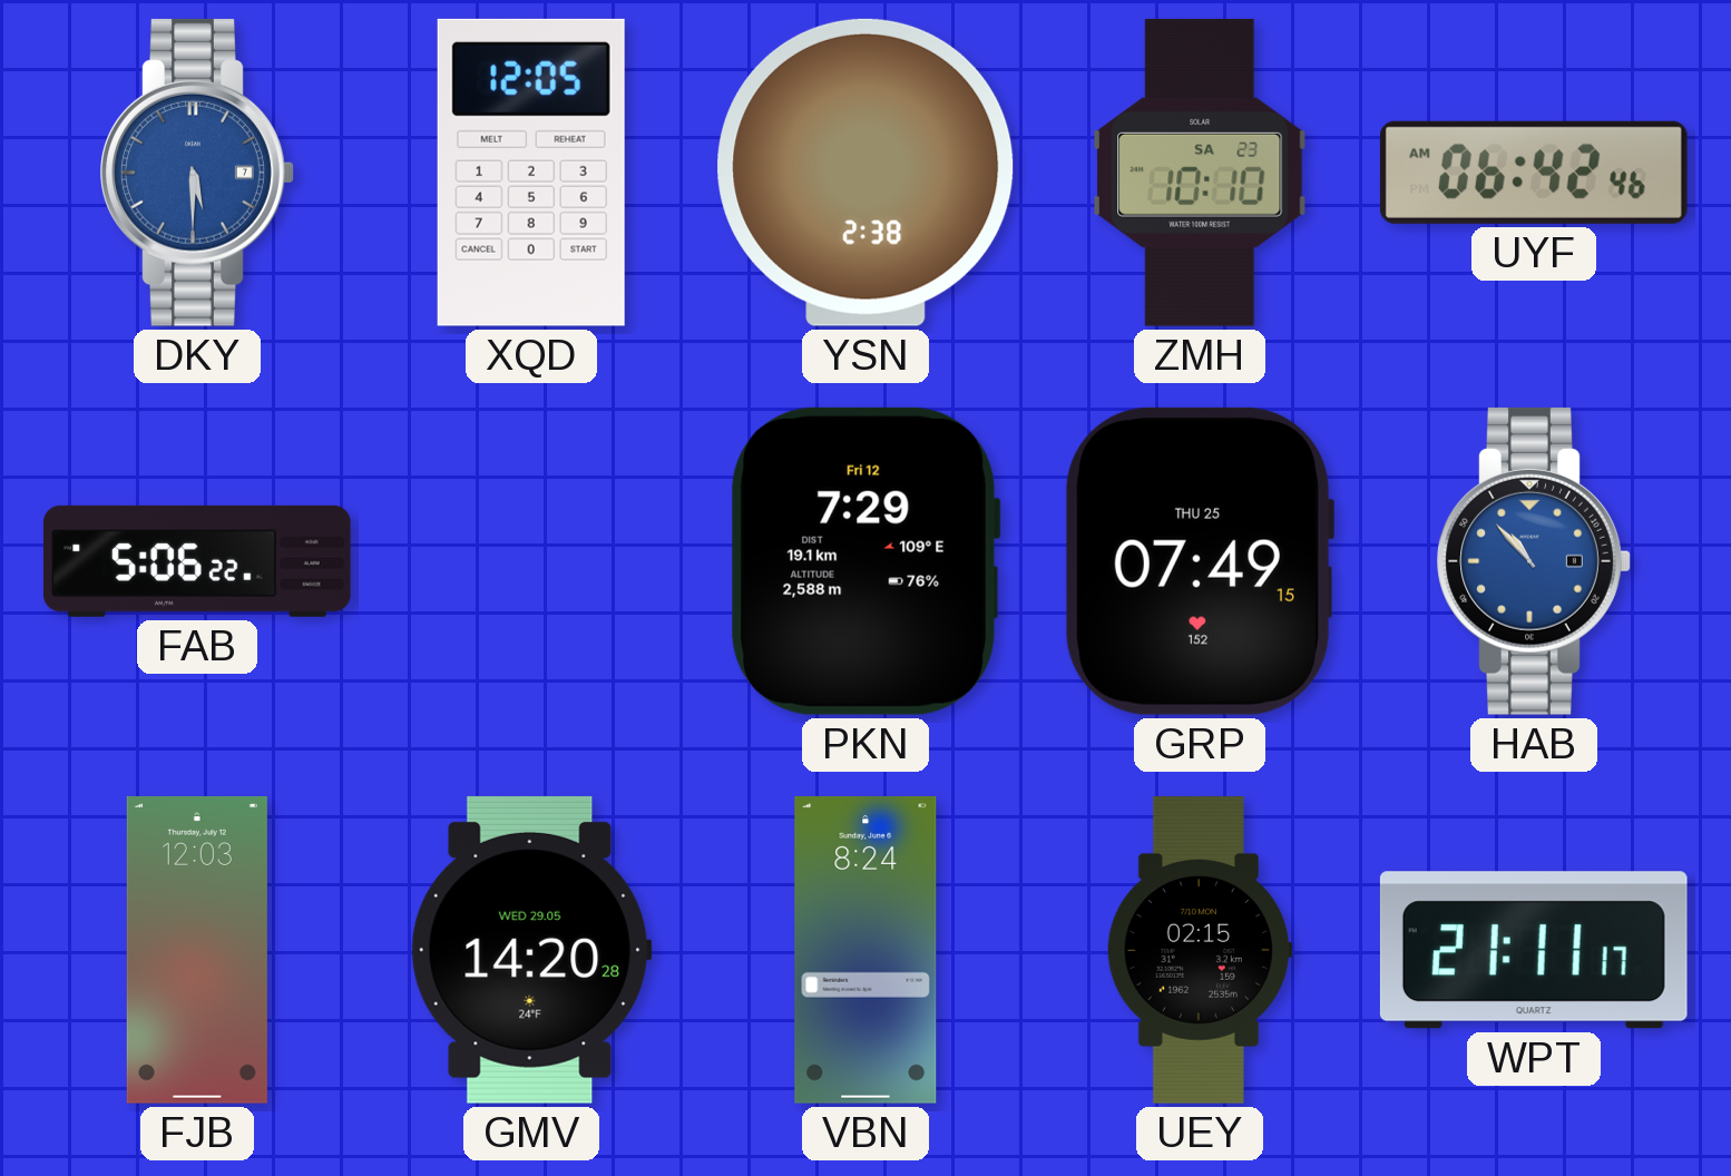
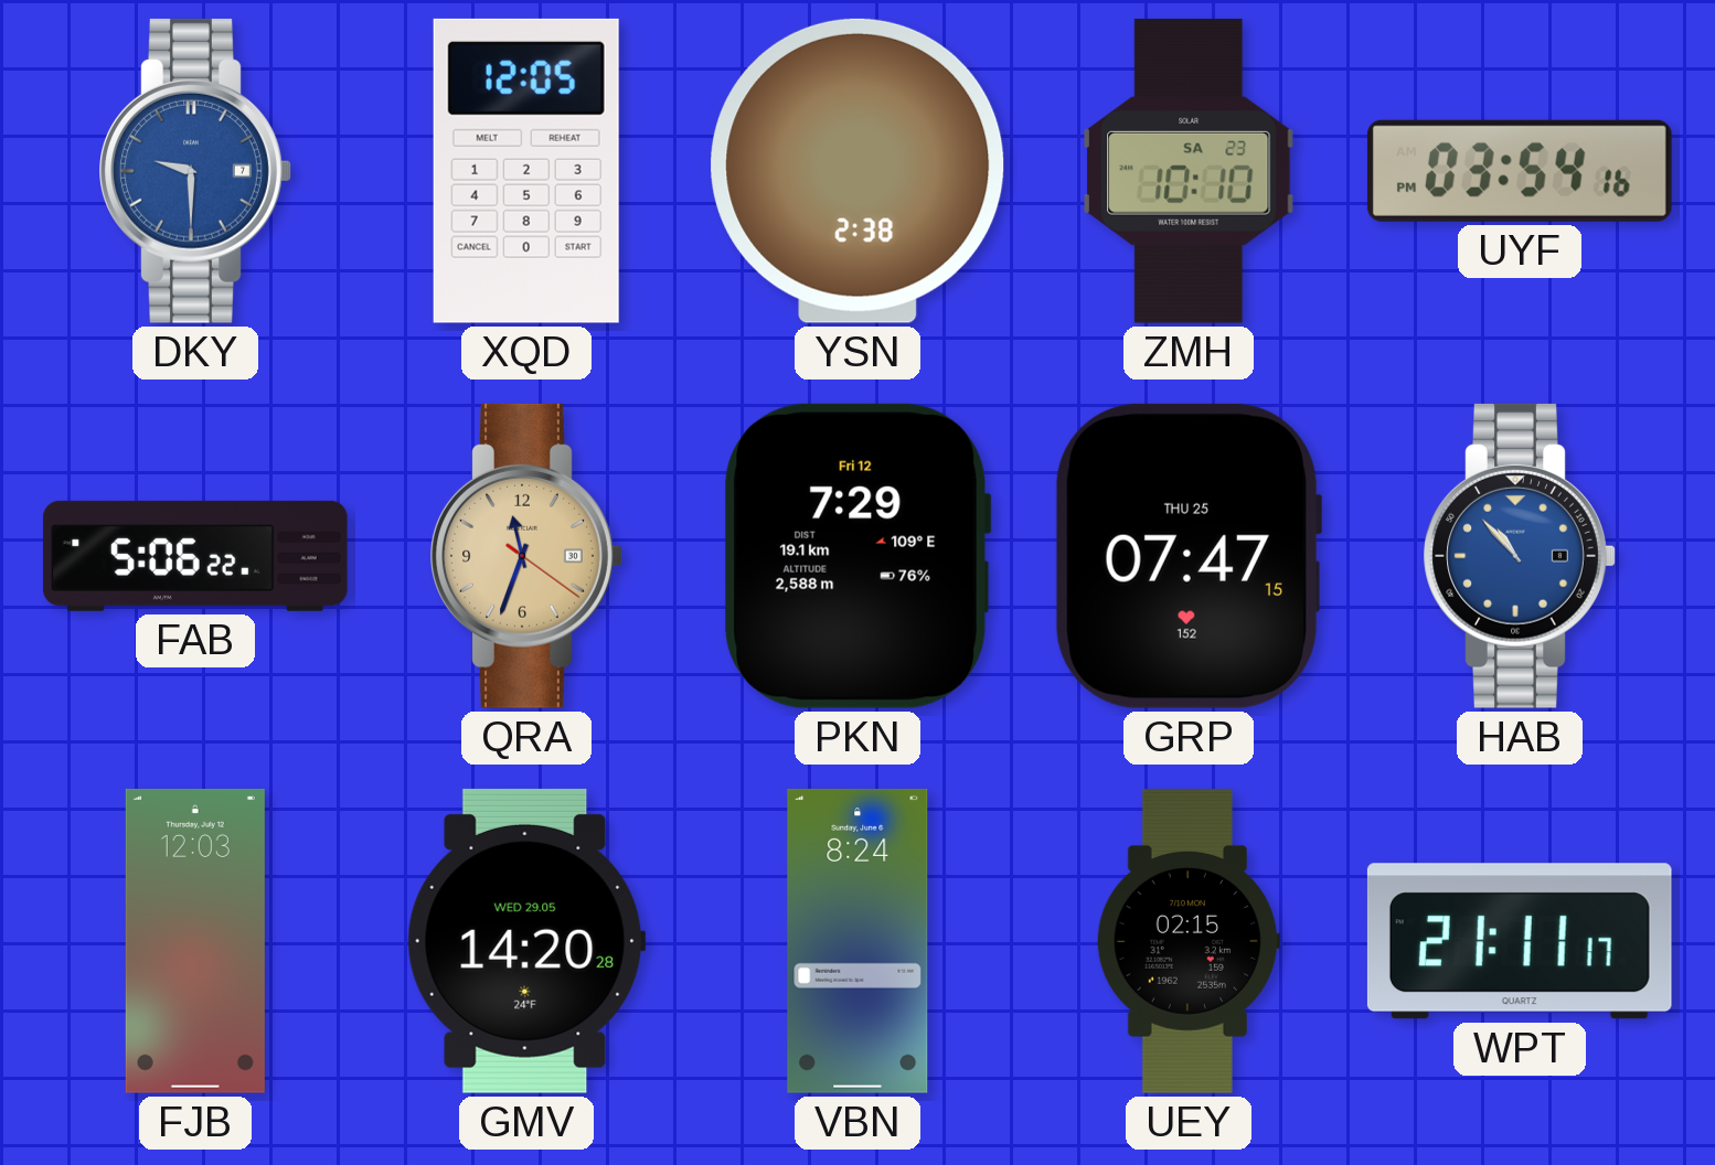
DKY: 5:30 -> 9:30
UYF: 06:42 -> 03:54
QRA: none -> 11:33
GRP: 07:49 -> 07:47
